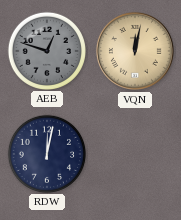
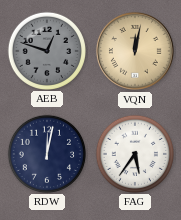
FAG: none -> 5:36
